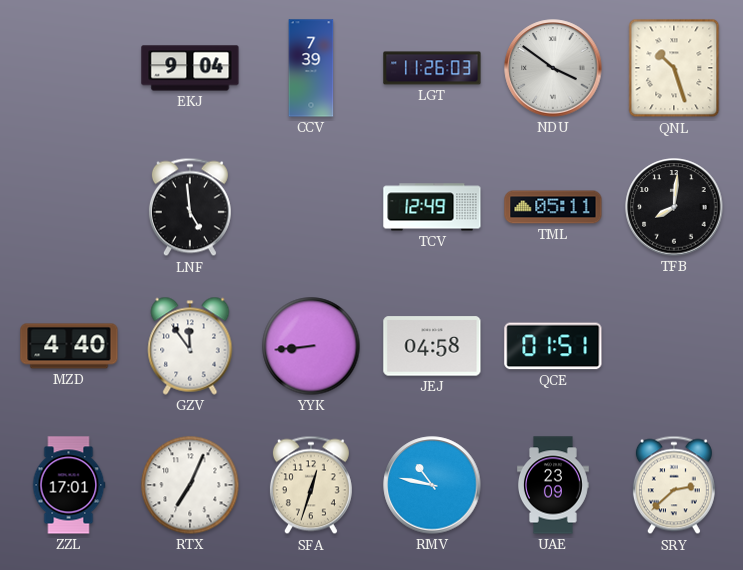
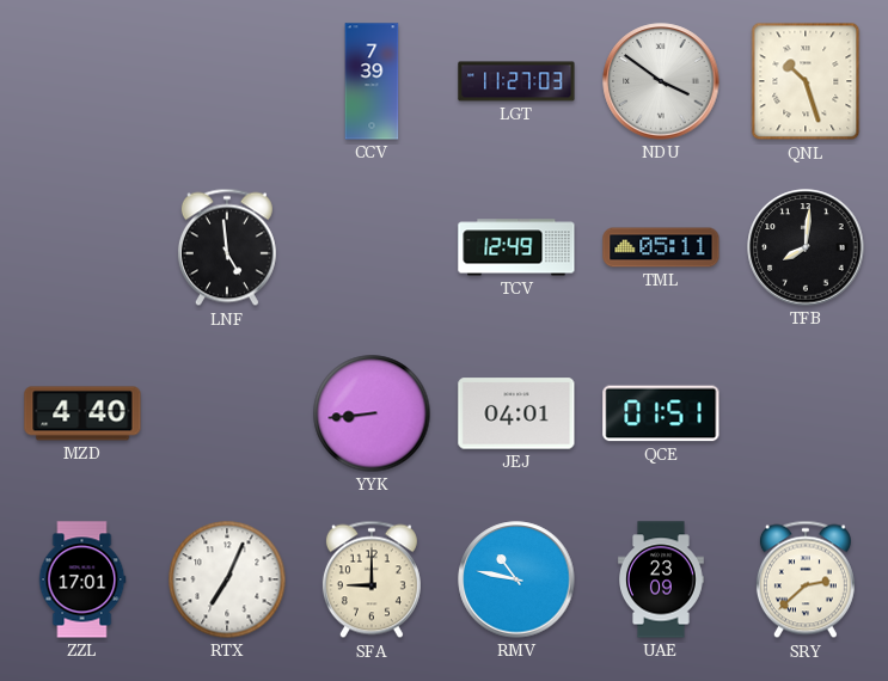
EKJ: 9:04 -> none
LGT: 11:26 -> 11:27
GZV: 11:54 -> none
JEJ: 04:58 -> 04:01
SFA: 12:33 -> 9:00
